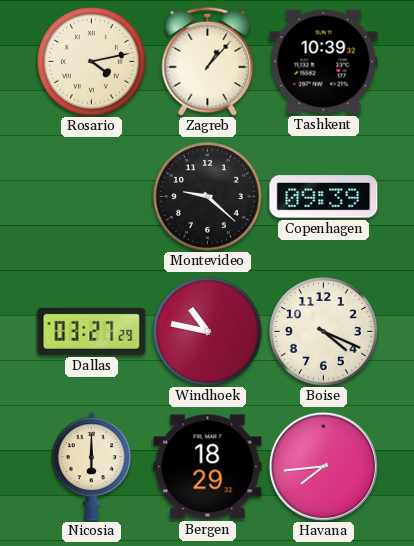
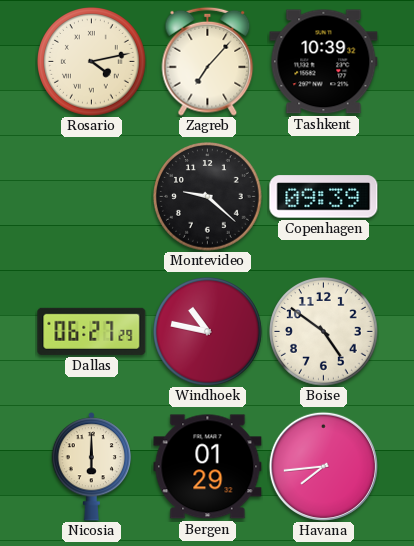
Zagreb: 1:07 -> 7:07
Dallas: 03:27 -> 06:27
Boise: 4:19 -> 4:51
Bergen: 18:29 -> 01:29
